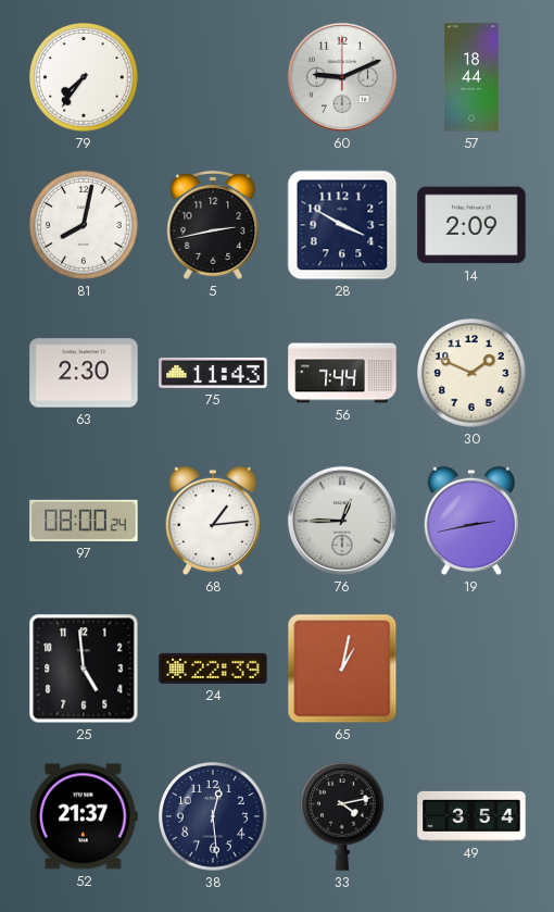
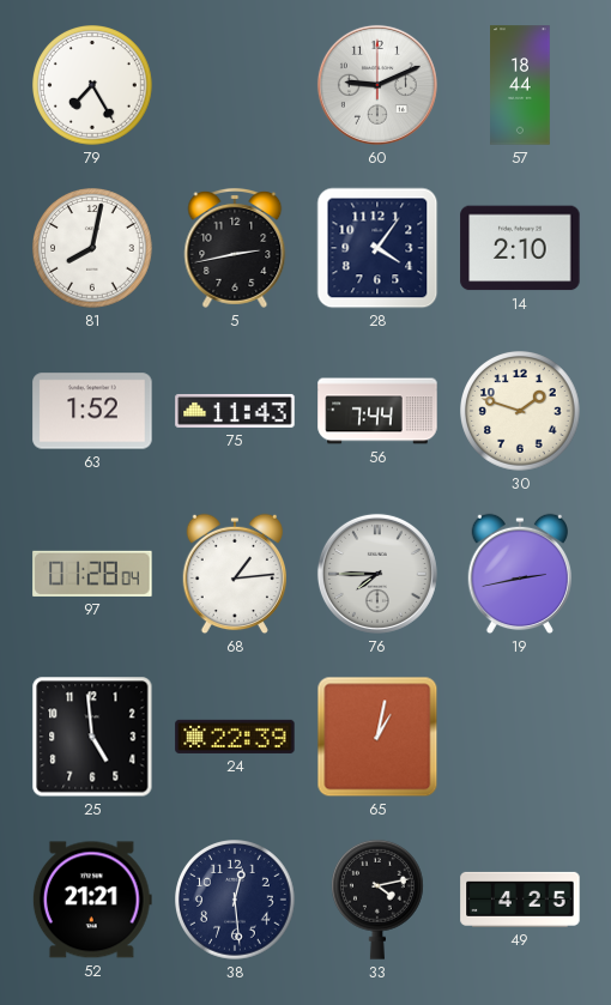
79: 7:36 -> 7:25
28: 3:50 -> 4:06
14: 2:09 -> 2:10
63: 2:30 -> 1:52
30: 1:49 -> 1:48
97: 08:00 -> 01:28
76: 12:45 -> 7:45
52: 21:37 -> 21:21
49: 3:54 -> 4:25
